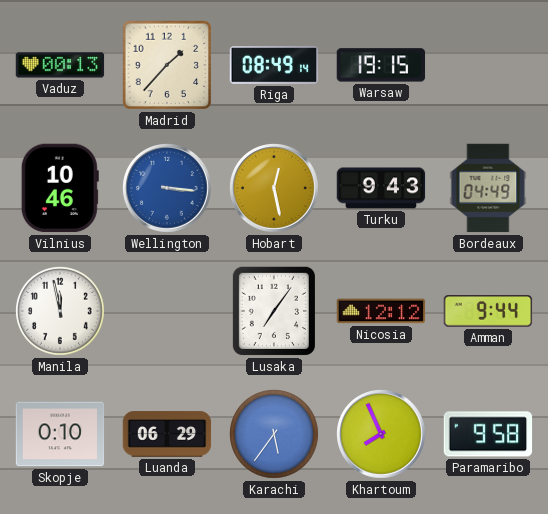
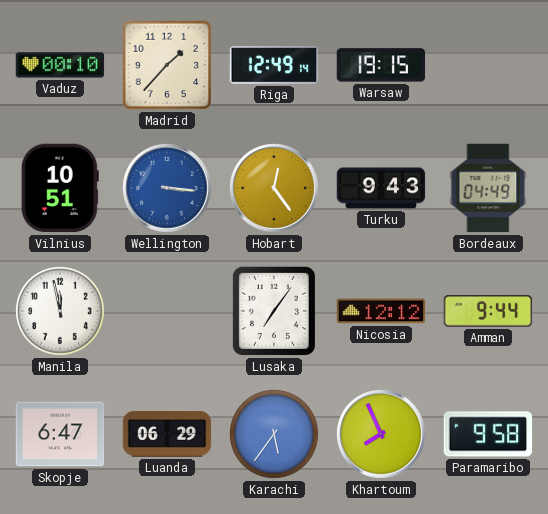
Vaduz: 00:13 -> 00:10
Riga: 08:49 -> 12:49
Vilnius: 10:46 -> 10:51
Hobart: 12:28 -> 12:24
Skopje: 0:10 -> 6:47
